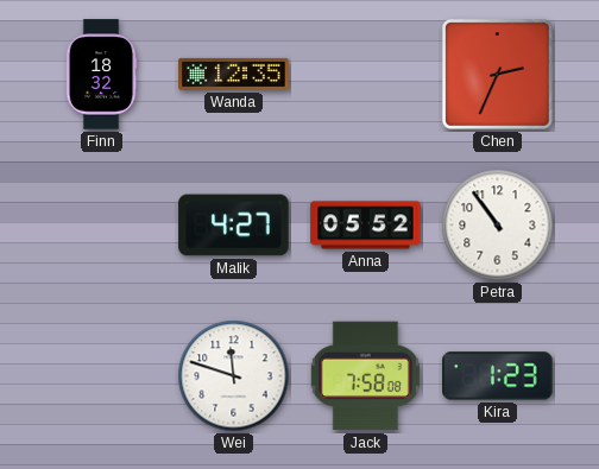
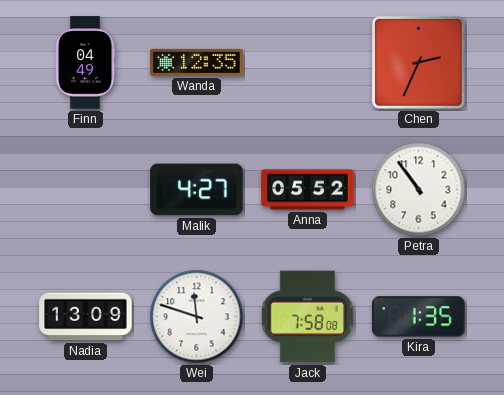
Finn: 18:32 -> 04:49
Nadia: none -> 13:09
Kira: 1:23 -> 1:35
